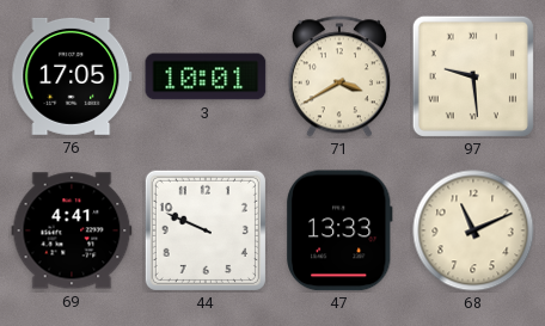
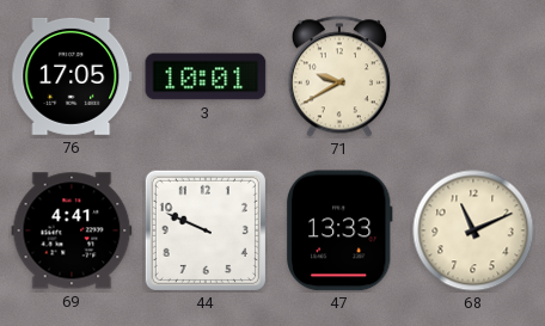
71: 3:40 -> 9:40
97: 9:29 -> none
